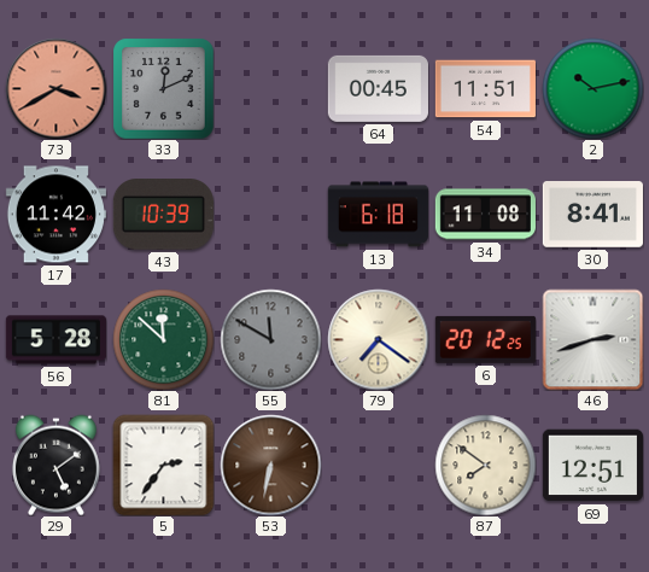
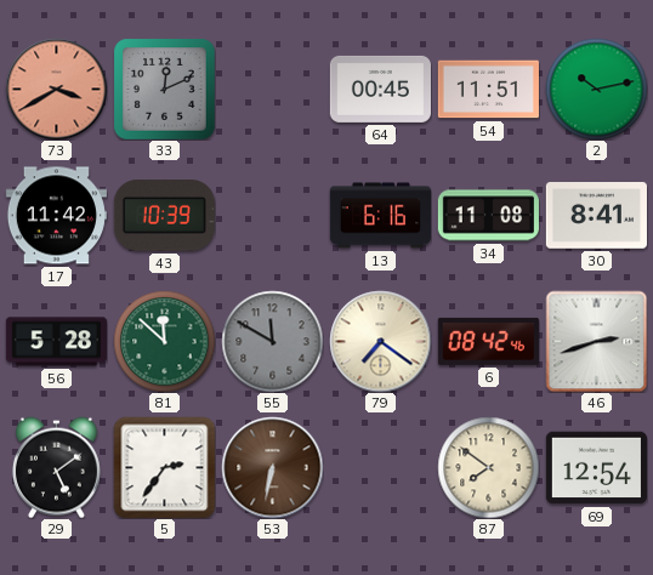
13: 6:18 -> 6:16
6: 20:12 -> 08:42
69: 12:51 -> 12:54
